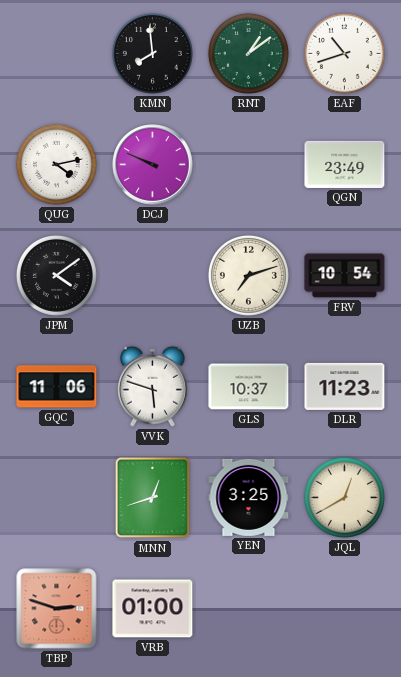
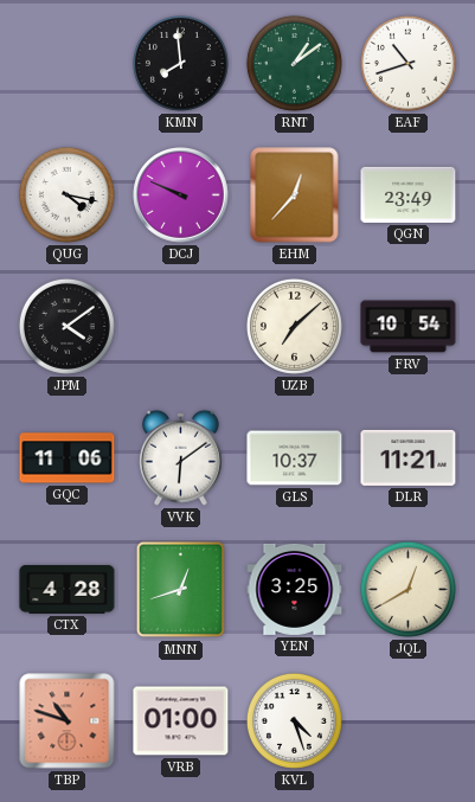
QUG: 4:13 -> 4:17
EHM: none -> 12:37
UZB: 7:12 -> 7:08
VVK: 5:48 -> 6:09
DLR: 11:23 -> 11:21
CTX: none -> 4:28
TBP: 2:48 -> 10:48
KVL: none -> 4:27
